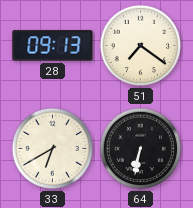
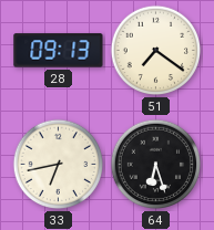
33: 6:40 -> 6:43
64: 6:32 -> 6:27
